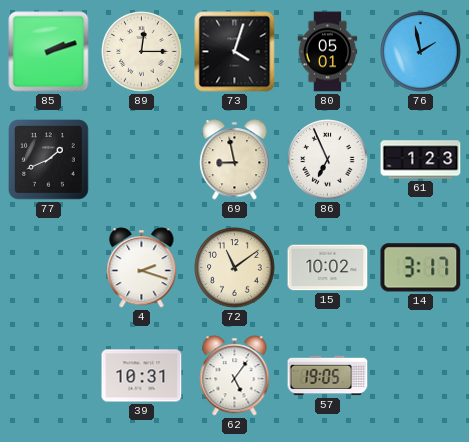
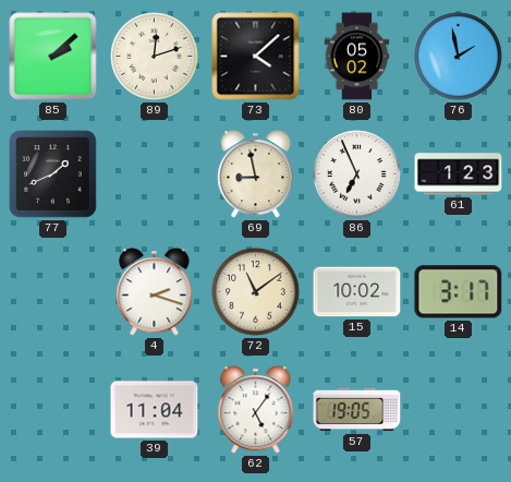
85: 2:12 -> 2:08
89: 12:15 -> 12:12
73: 4:03 -> 4:08
80: 05:01 -> 05:02
39: 10:31 -> 11:04
